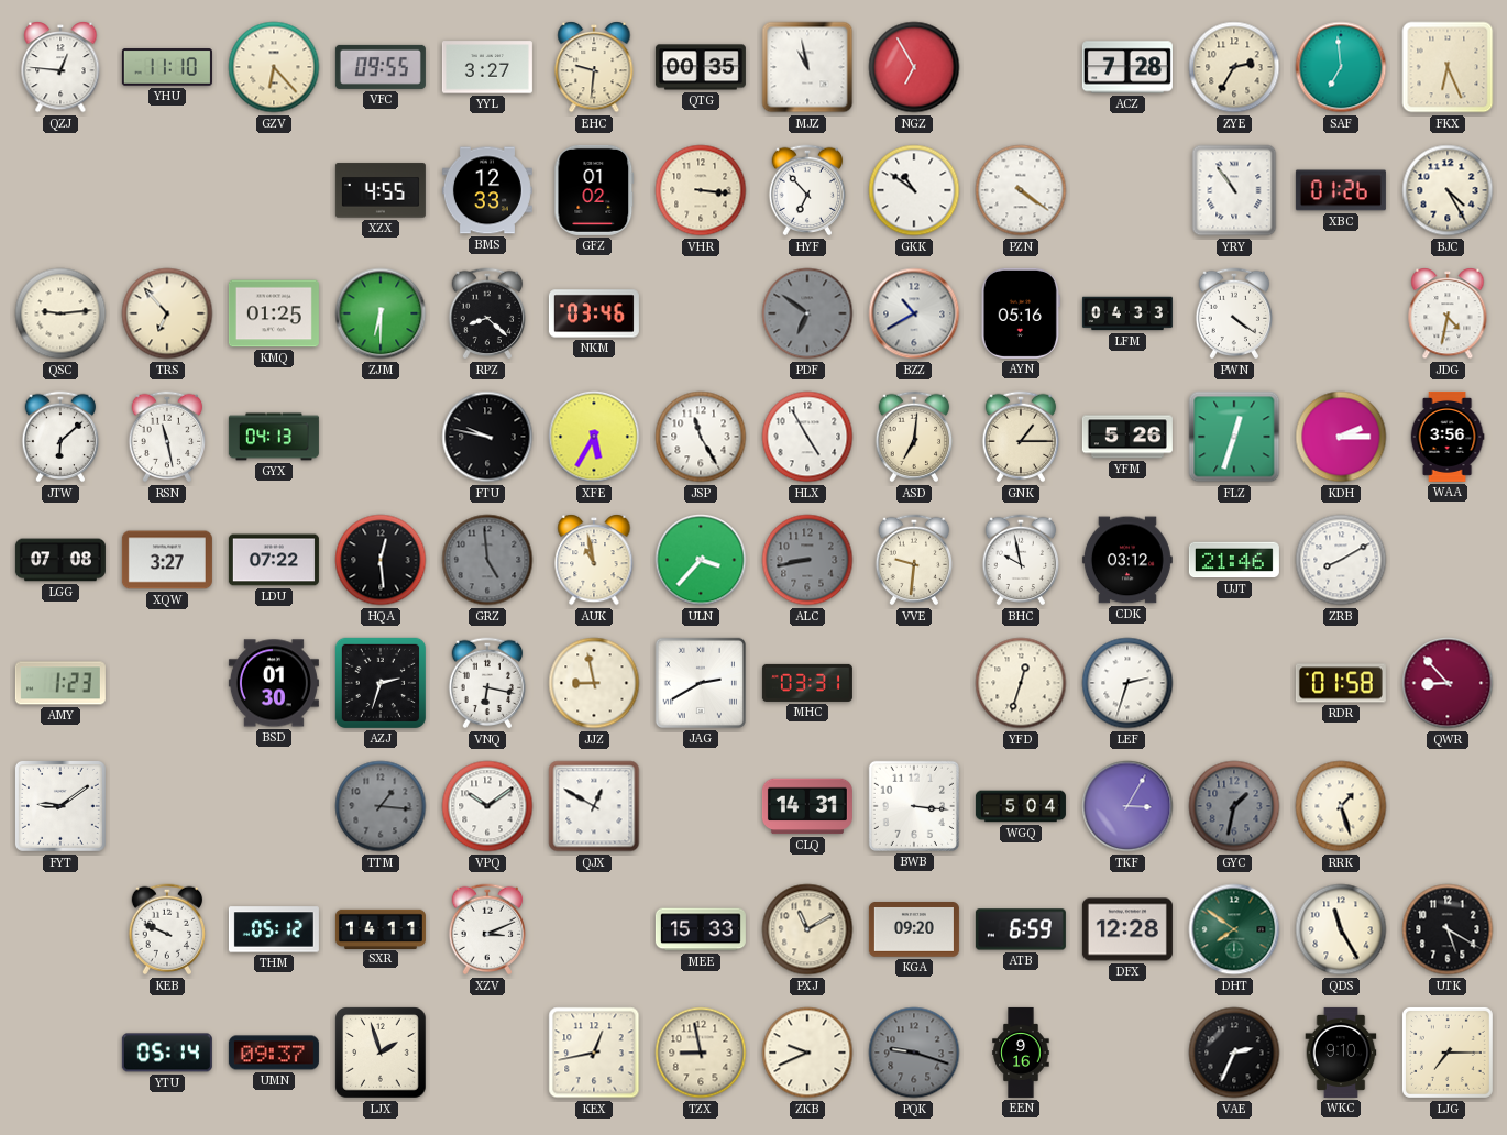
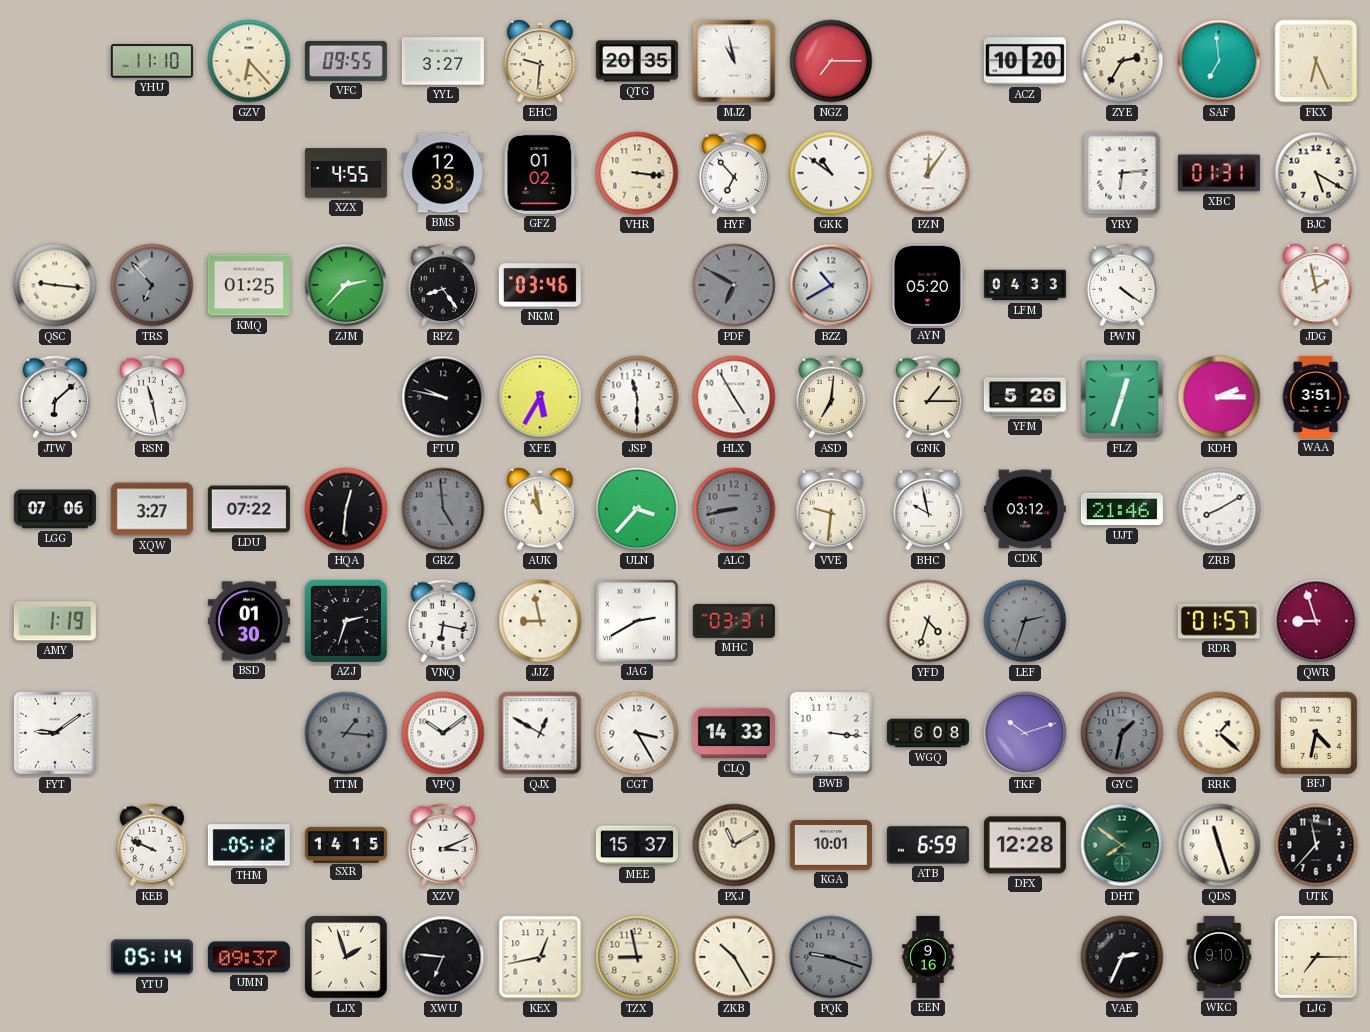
QZJ: 12:46 -> none
QTG: 00:35 -> 20:35
NGZ: 6:55 -> 7:15
ACZ: 7:28 -> 10:20
PZN: 4:21 -> 12:06
YRY: 10:54 -> 6:14
XBC: 01:26 -> 01:31
BJC: 4:25 -> 5:20
QSC: 9:14 -> 9:16
TRS dial: cream -> grey
ZJM: 6:30 -> 2:37
RPZ: 8:22 -> 8:24
PDF: 6:51 -> 6:50
AYN: 05:16 -> 05:20
JDG: 4:32 -> 1:58
GYX: 04:13 -> none
JSP: 11:25 -> 11:30
WAA: 3:56 -> 3:51
LGG: 07:08 -> 07:06
HQA: 12:29 -> 12:31
AMY: 1:23 -> 1:19
YFD: 12:33 -> 4:33
LEF dial: white -> grey
RDR: 01:58 -> 01:57
QWR: 8:53 -> 8:57
CGT: none -> 3:25
CLQ: 14:31 -> 14:33
WGQ: 5:04 -> 6:08
TKF: 3:05 -> 10:12
RRK: 1:27 -> 1:22
BFJ: none -> 4:32
SXR: 14:11 -> 14:15
MEE: 15:33 -> 15:37
KGA: 09:20 -> 10:01
QDS: 11:25 -> 11:27
UTK: 5:20 -> 11:37
XWU: none -> 6:46
ZKB: 9:41 -> 10:25
